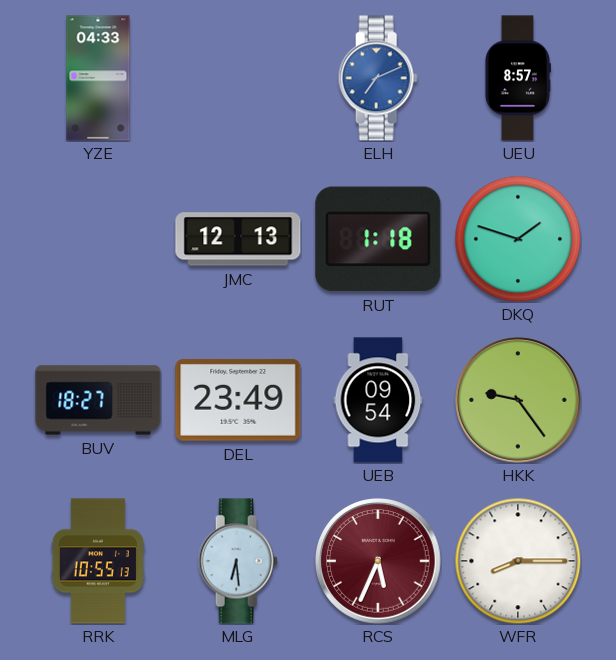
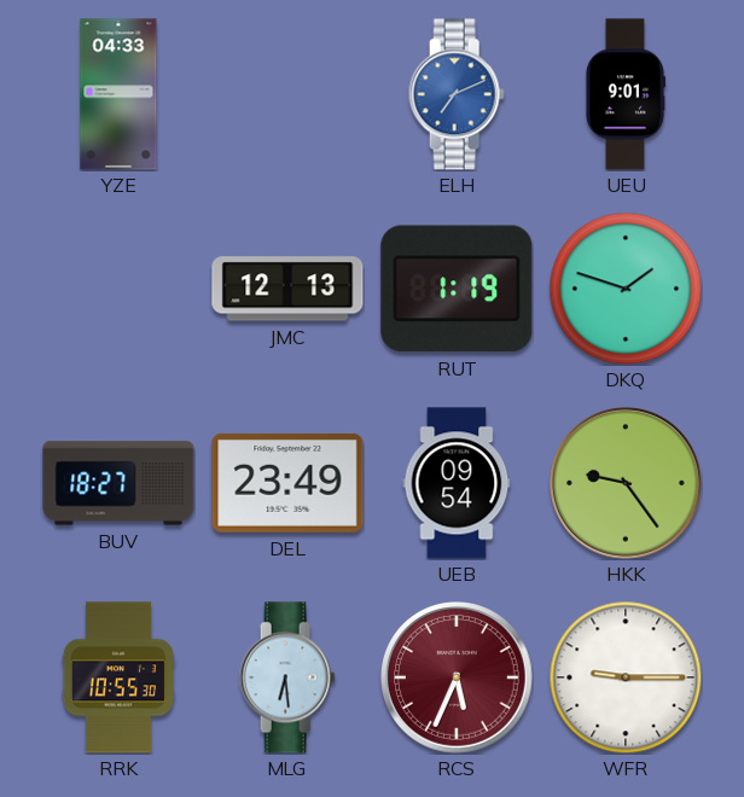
UEU: 8:57 -> 9:01
RUT: 1:18 -> 1:19
RRK: 10:55:13 -> 10:55:30
WFR: 8:15 -> 9:15
